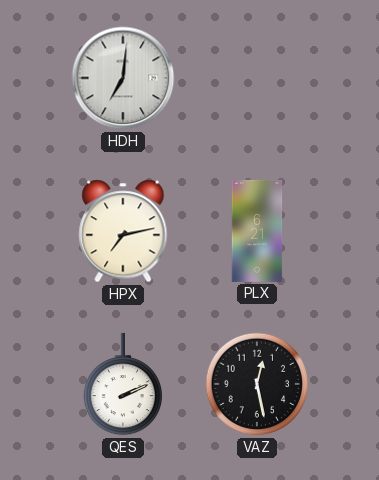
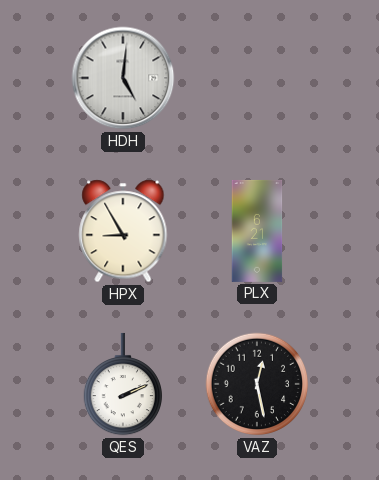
HDH: 7:01 -> 5:01
HPX: 7:13 -> 8:55
